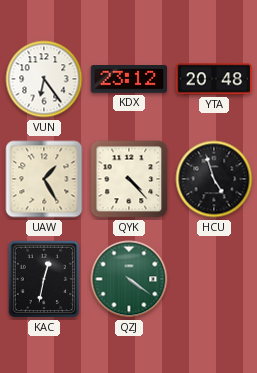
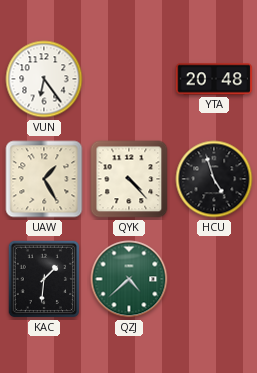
KDX: 23:12 -> none
KAC: 12:32 -> 1:31
QZJ: 4:21 -> 4:38
